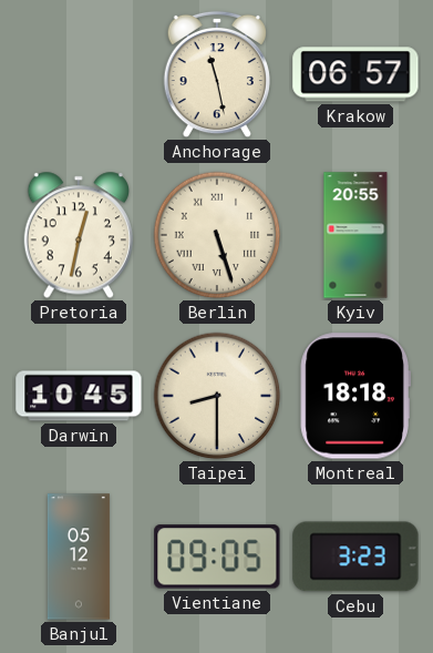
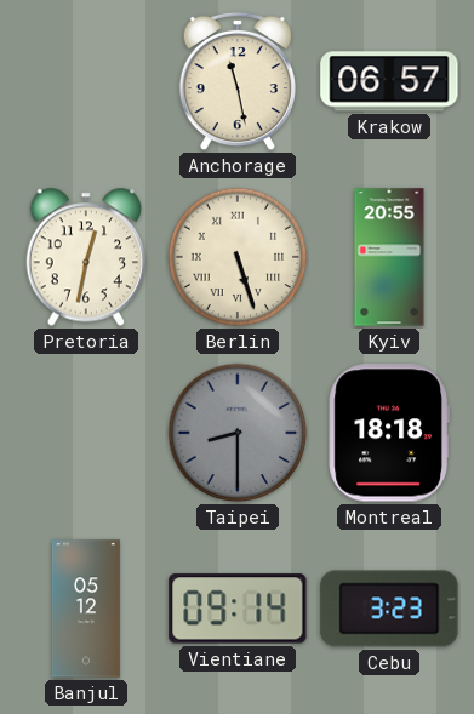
Darwin: 10:45 -> none
Taipei dial: cream -> grey
Vientiane: 09:05 -> 09:14
